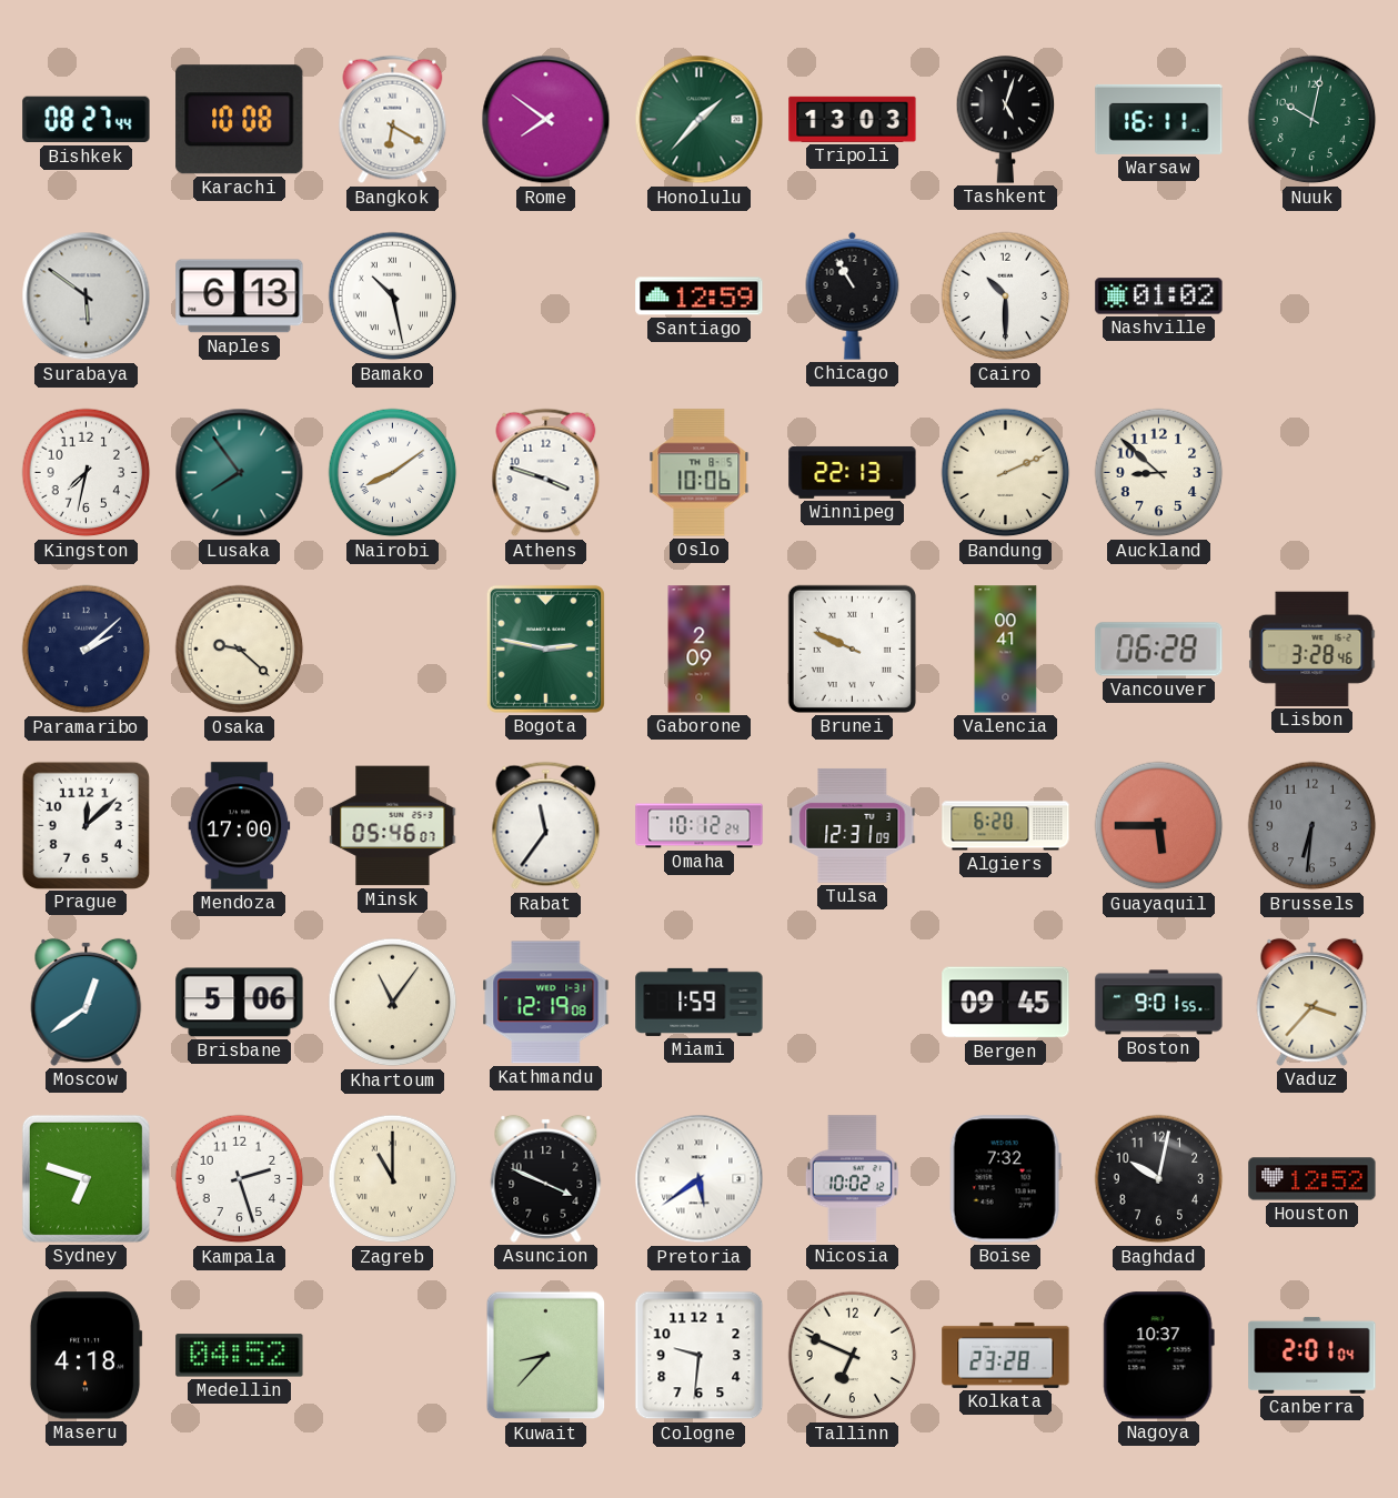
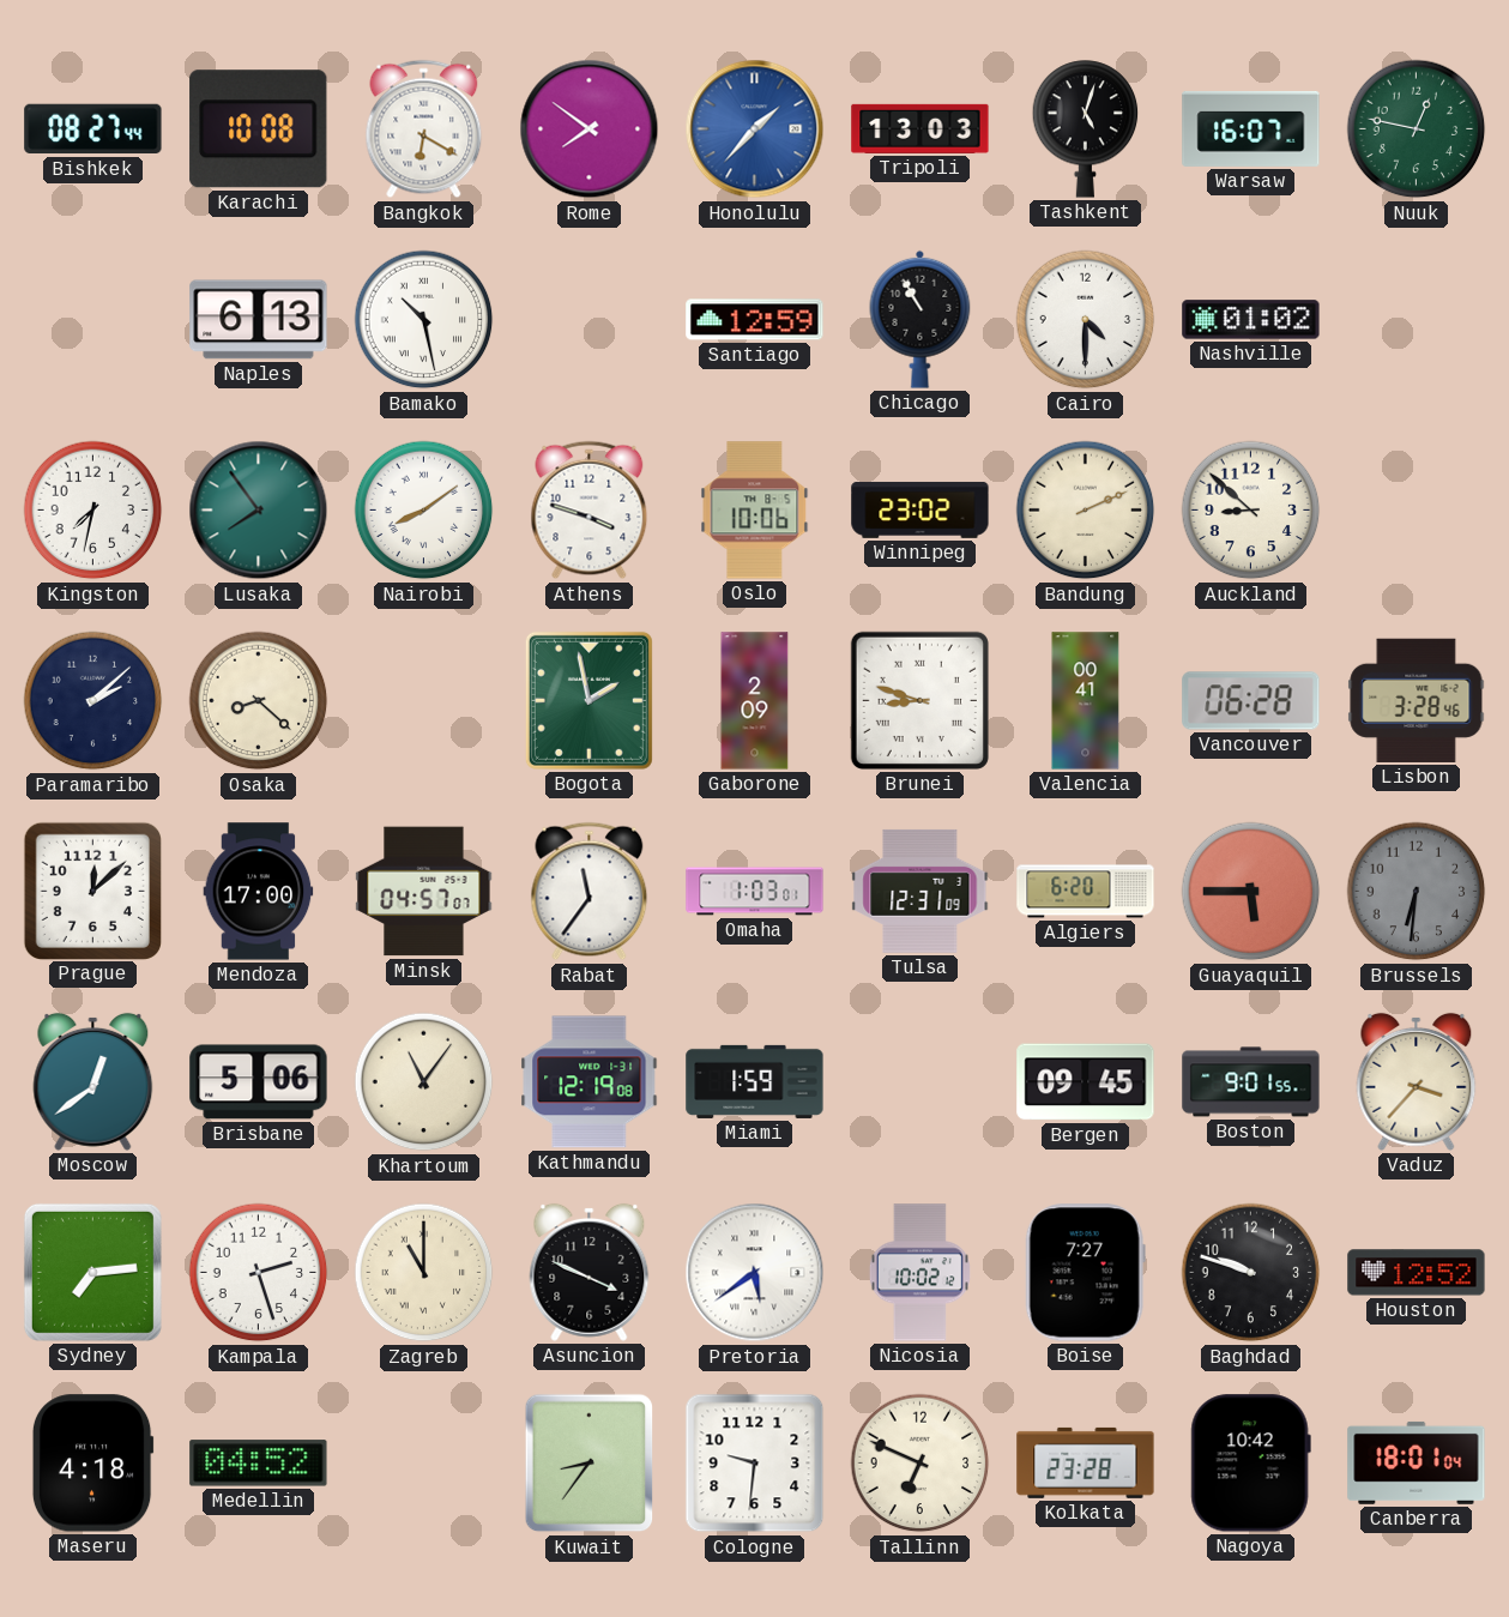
Honolulu dial: green -> blue
Warsaw: 16:11 -> 16:07
Nuuk: 10:02 -> 12:47
Surabaya: 5:51 -> none
Cairo: 10:30 -> 4:30
Winnipeg: 22:13 -> 23:02
Osaka: 9:22 -> 8:22
Bogota: 2:47 -> 1:58
Brunei: 9:49 -> 8:48
Minsk: 05:46 -> 04:57
Omaha: 10:12 -> 1:03
Sydney: 6:48 -> 7:14
Boise: 7:32 -> 7:27
Baghdad: 10:02 -> 9:48
Kuwait: 8:37 -> 8:36
Nagoya: 10:37 -> 10:42
Canberra: 2:01 -> 18:01
